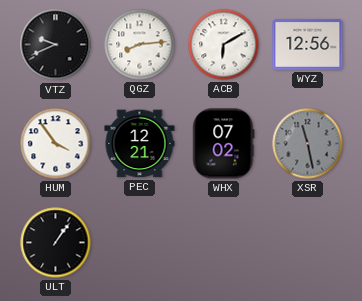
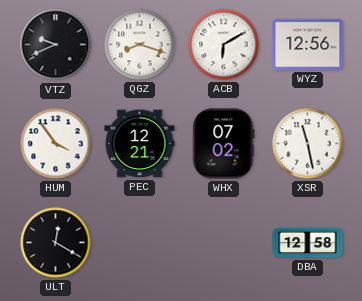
QGZ: 8:14 -> 8:18
XSR dial: grey -> white
ULT: 1:06 -> 12:20
DBA: none -> 12:58
